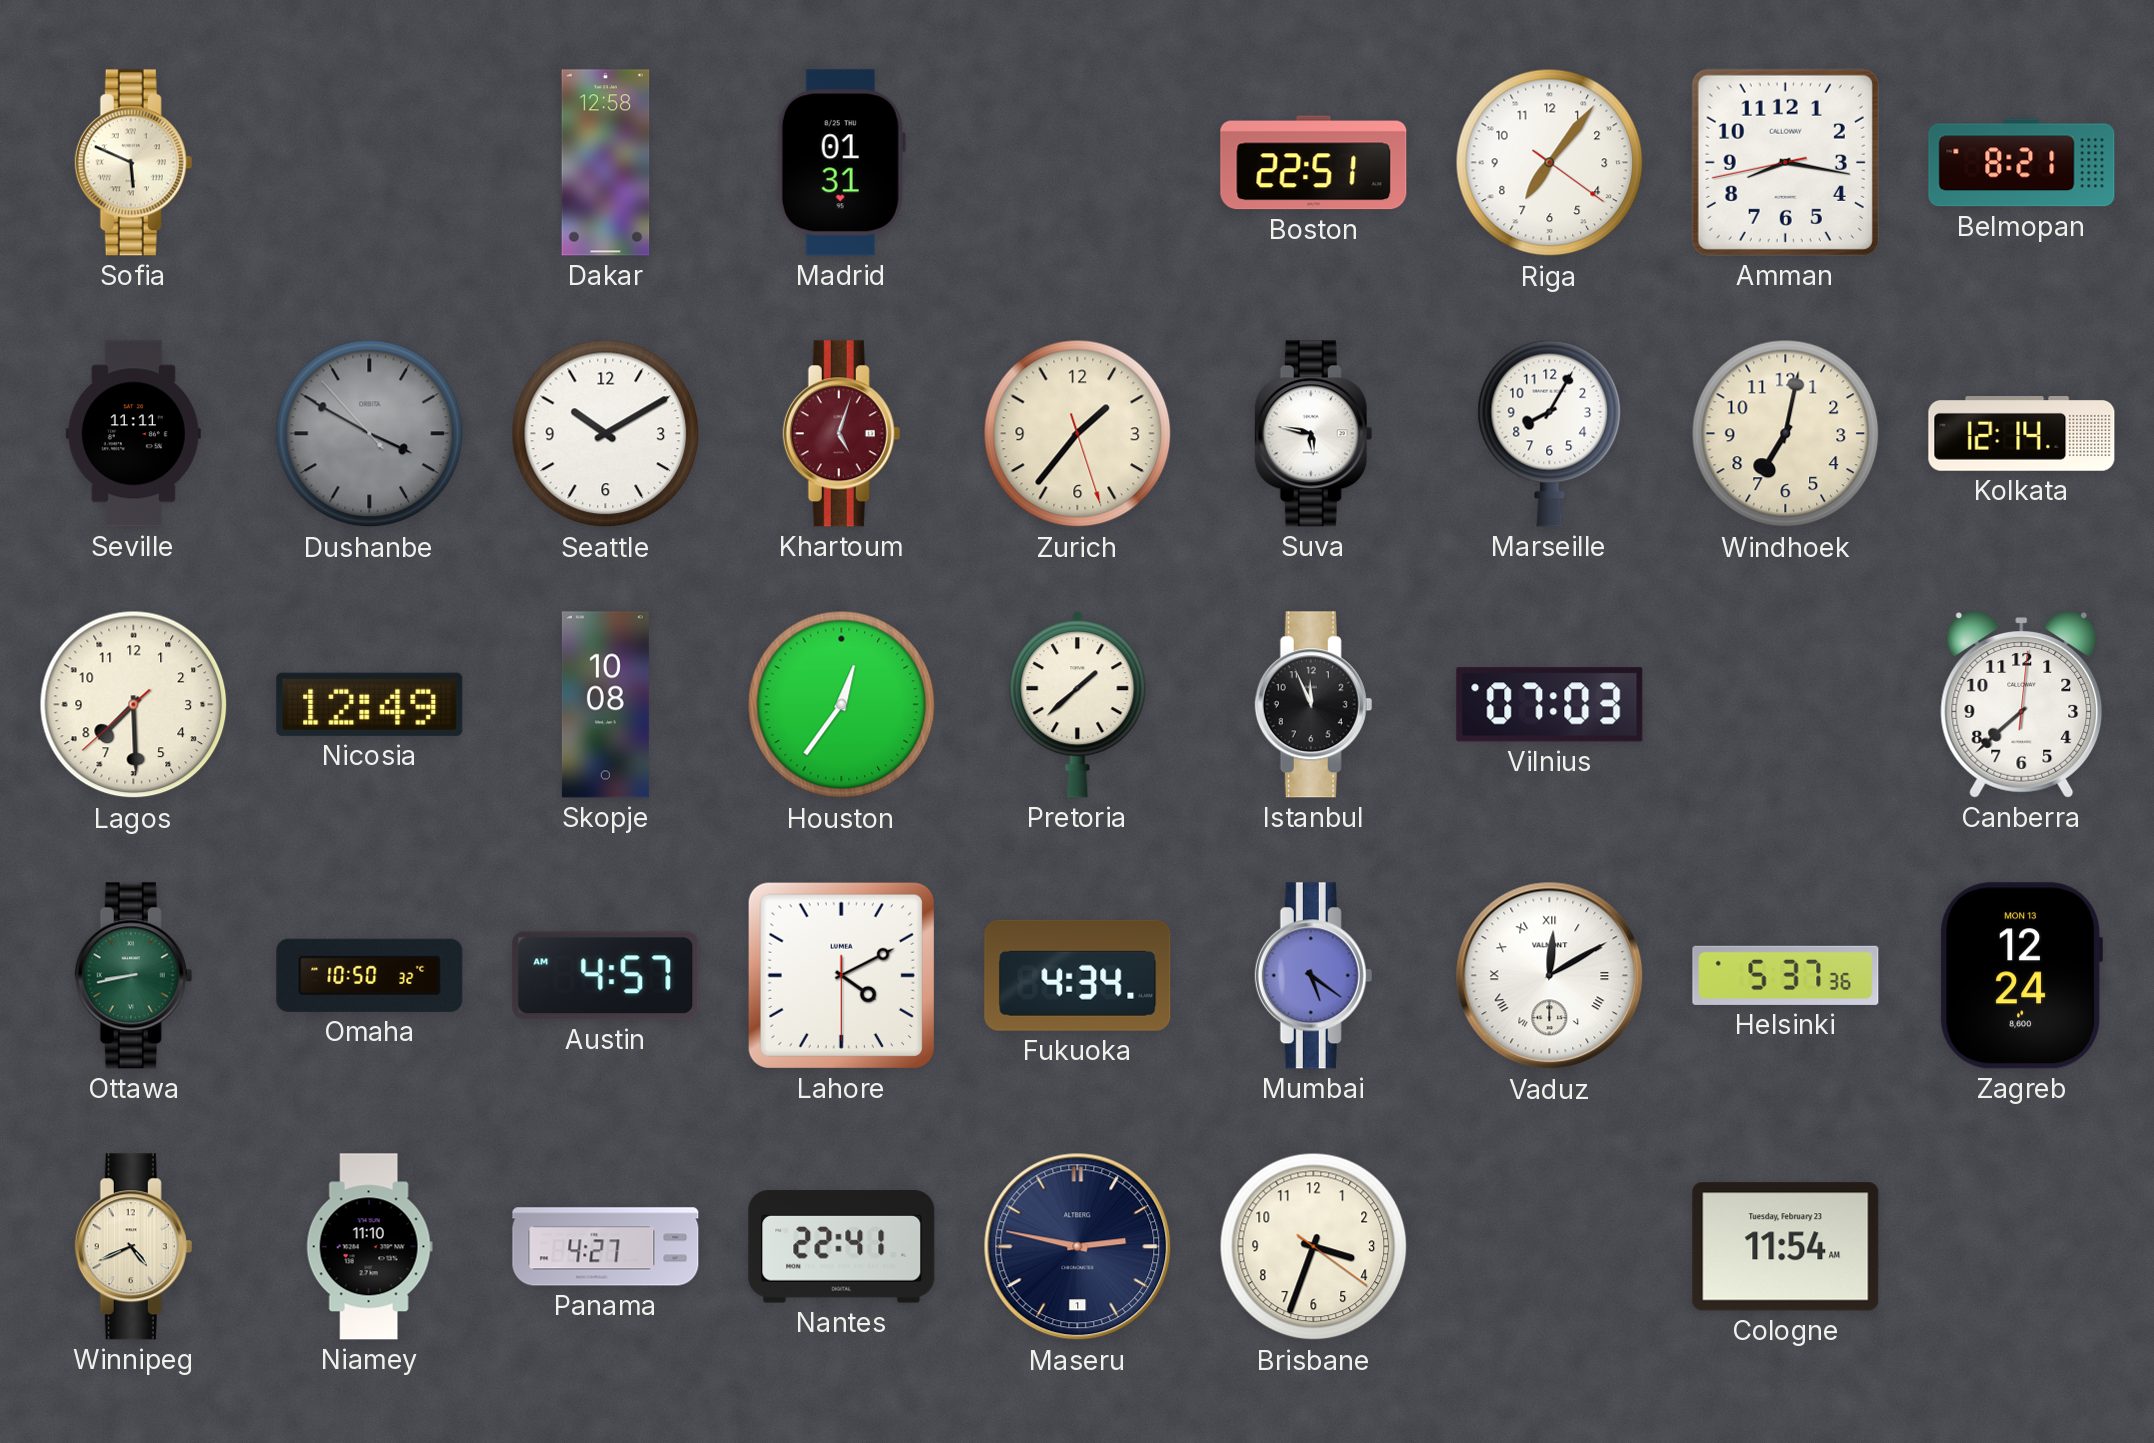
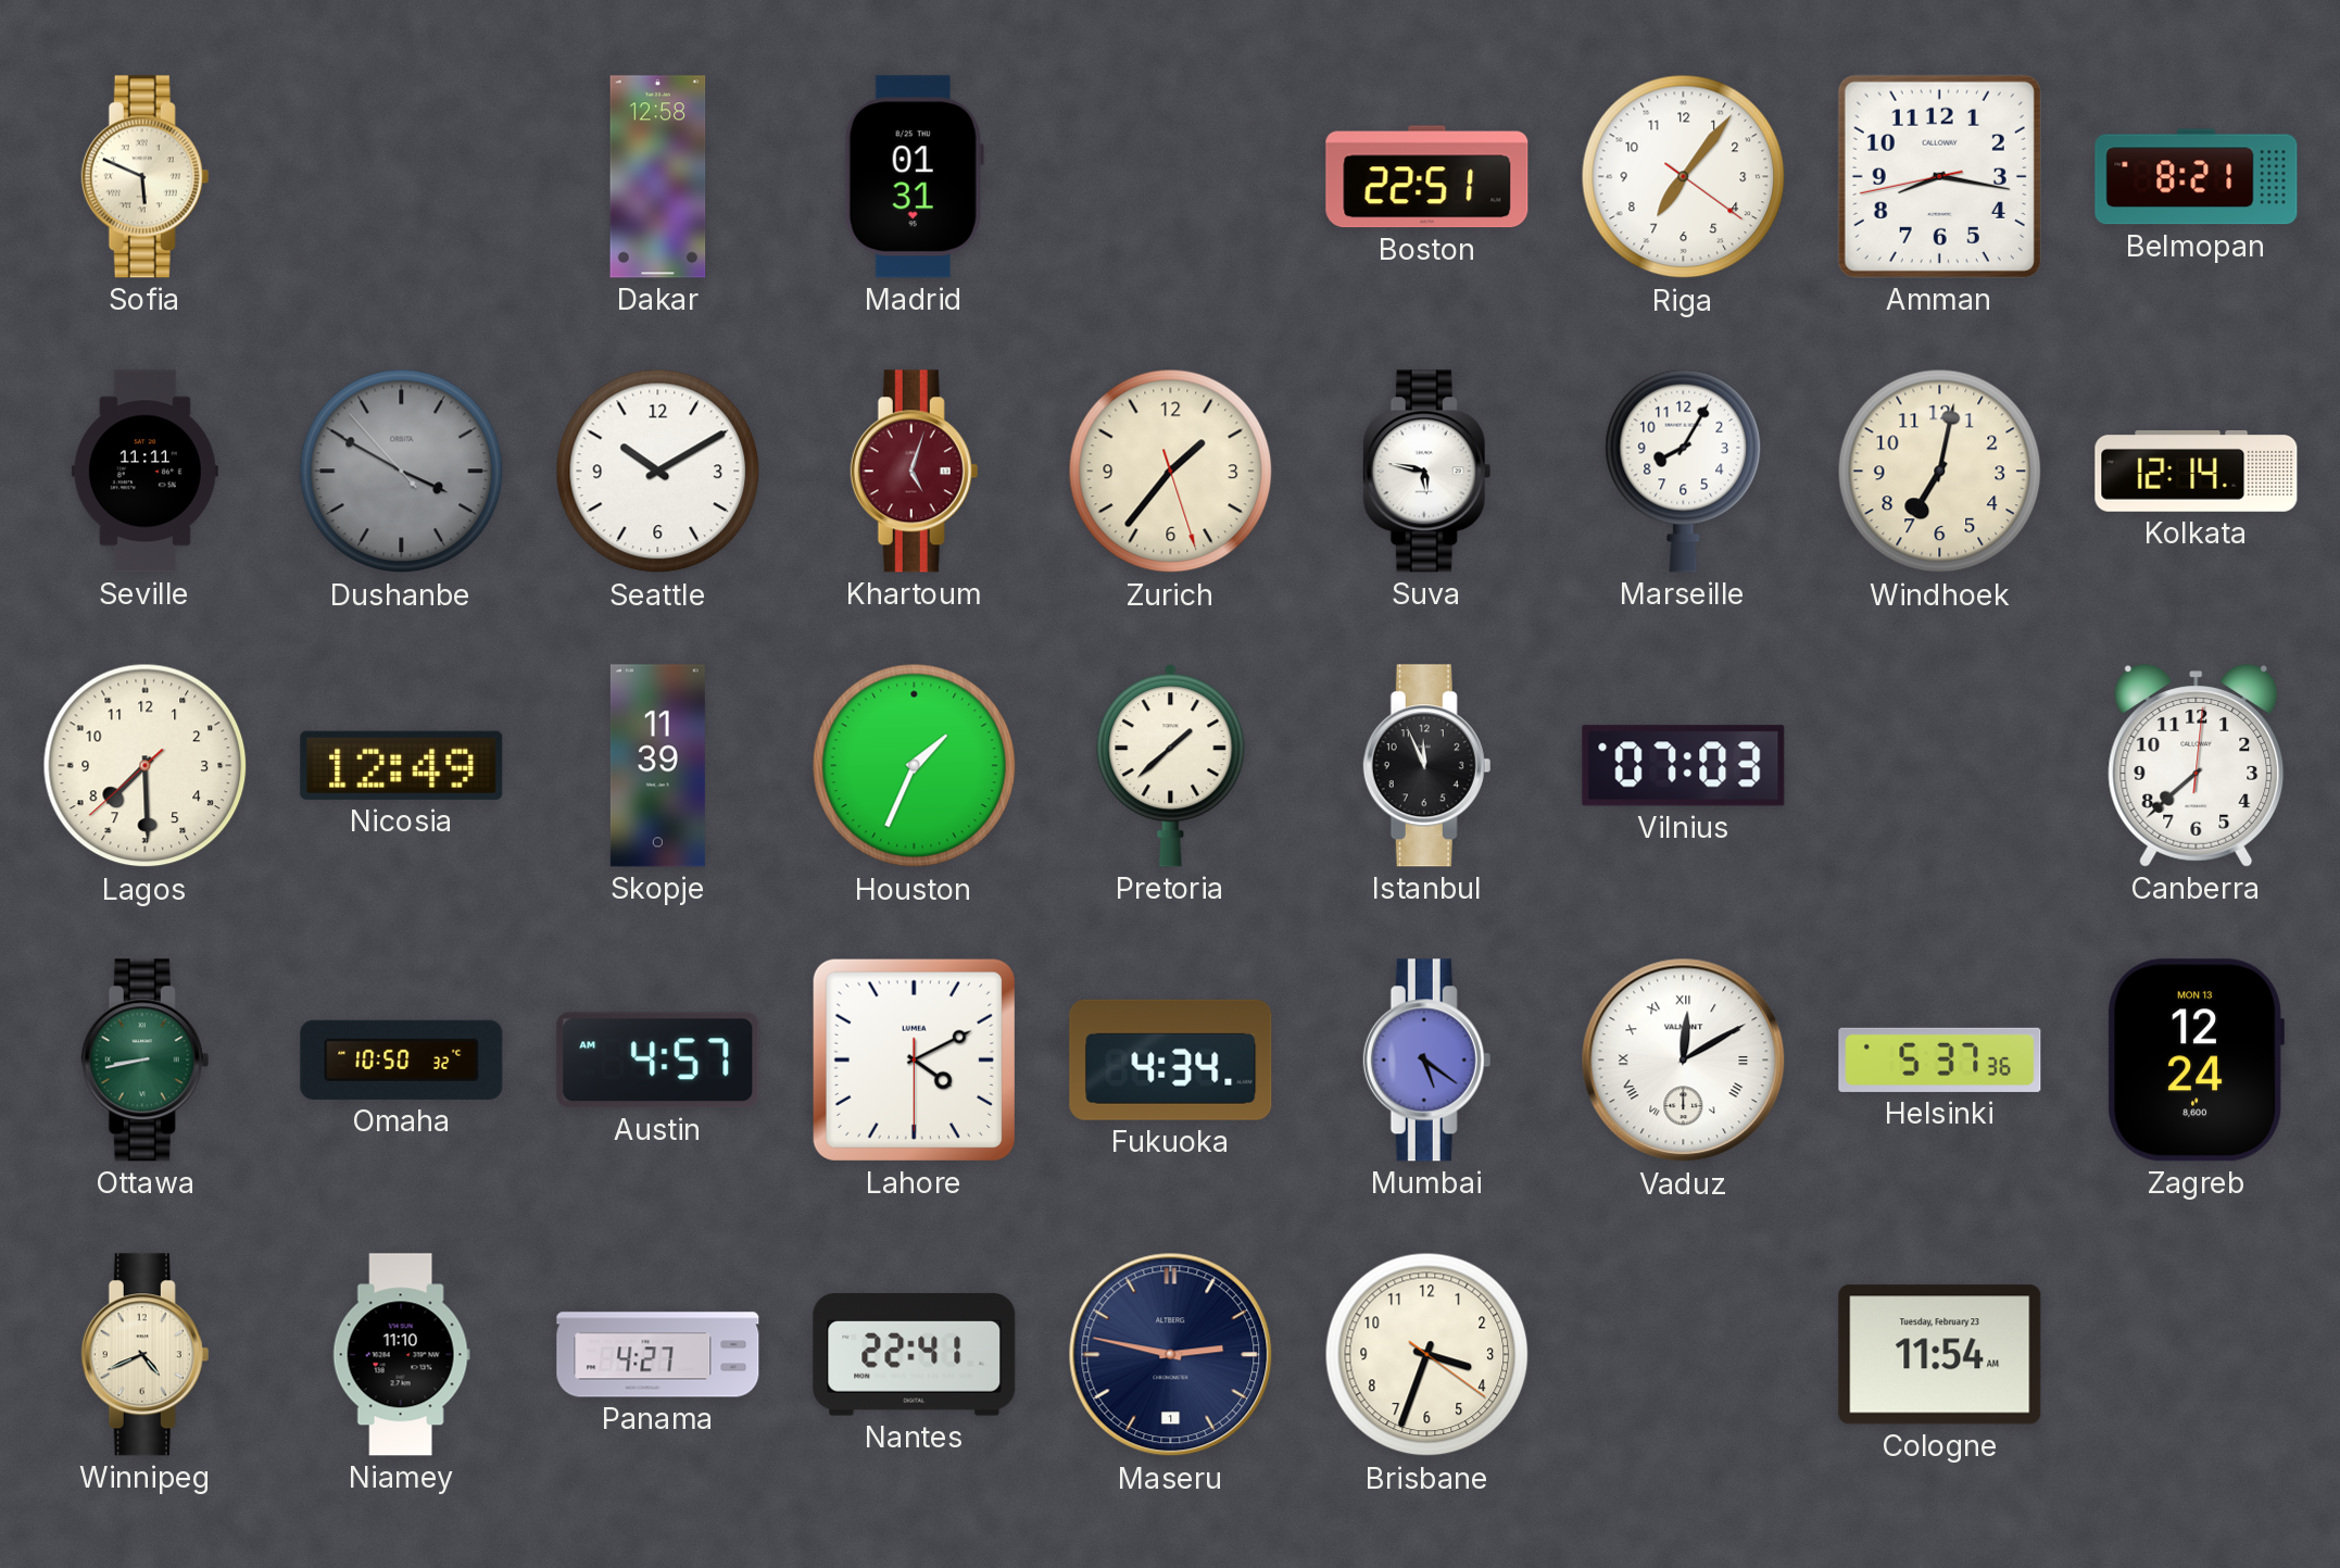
Skopje: 10:08 -> 11:39
Houston: 12:36 -> 1:34
